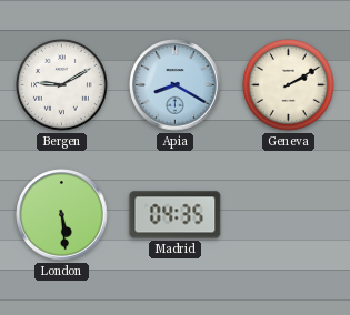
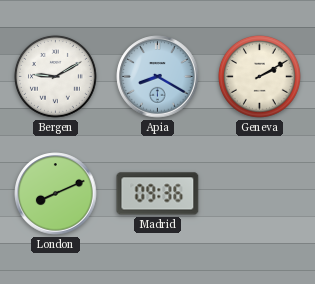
London: 5:29 -> 8:11
Madrid: 04:35 -> 09:36
